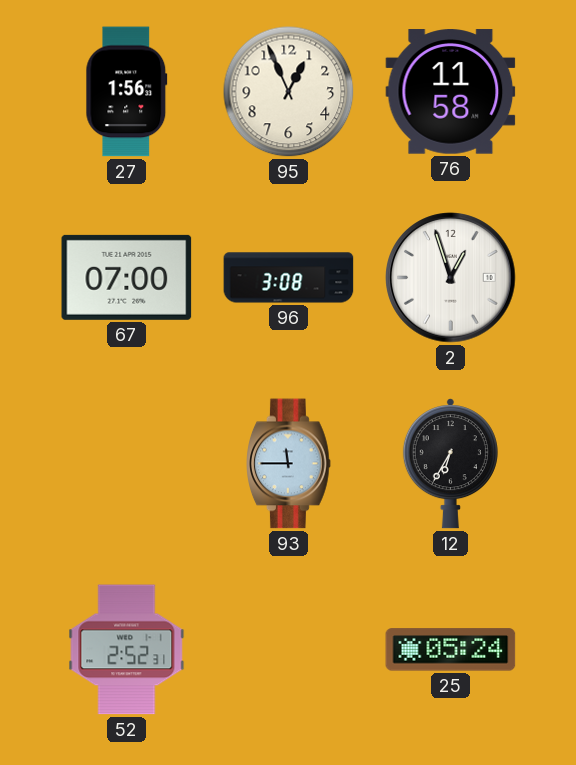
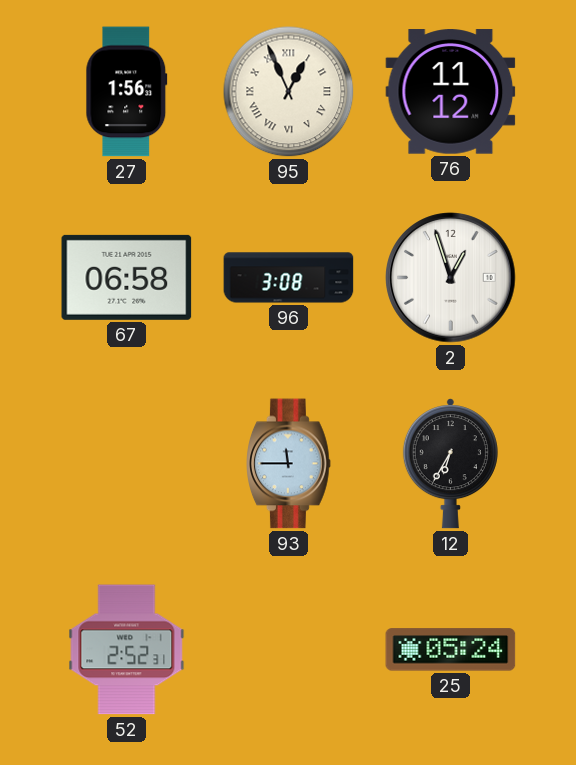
95 numerals: Arabic -> Roman
76: 11:58 -> 11:12
67: 07:00 -> 06:58
